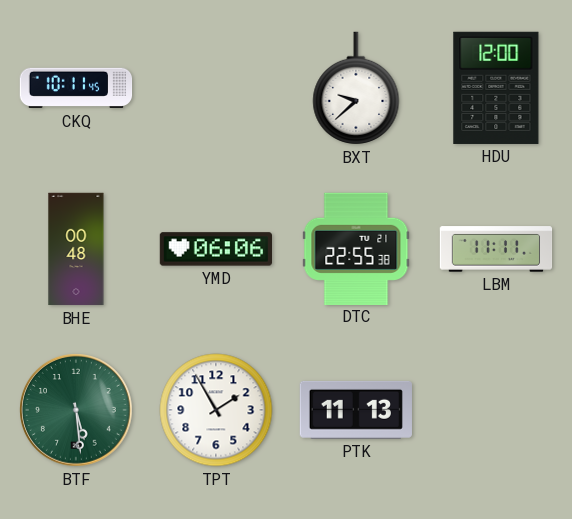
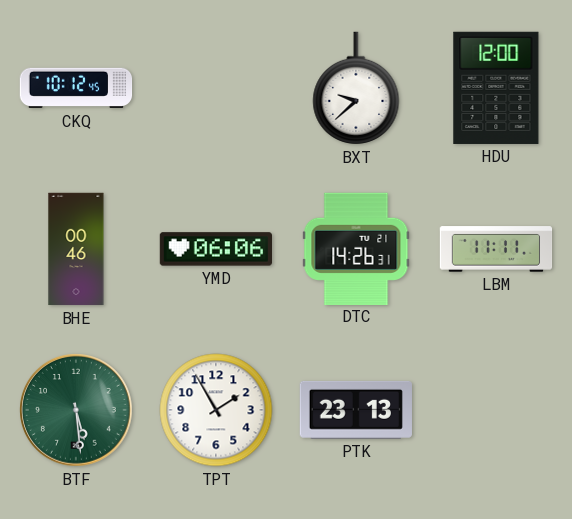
CKQ: 10:11 -> 10:12
BHE: 00:48 -> 00:46
DTC: 22:55 -> 14:26
PTK: 11:13 -> 23:13
